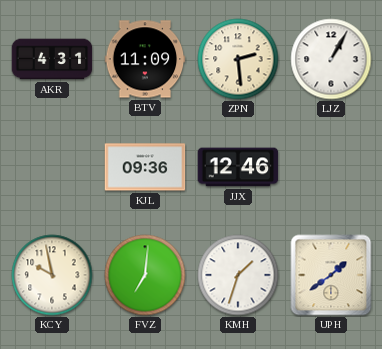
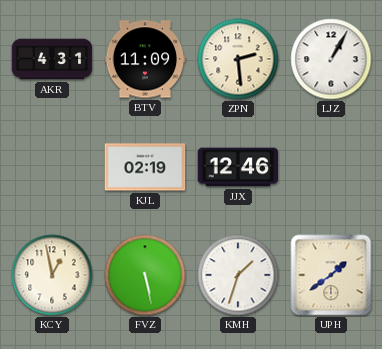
KJL: 09:36 -> 02:19
KCY: 9:58 -> 12:58
FVZ: 7:01 -> 5:28
